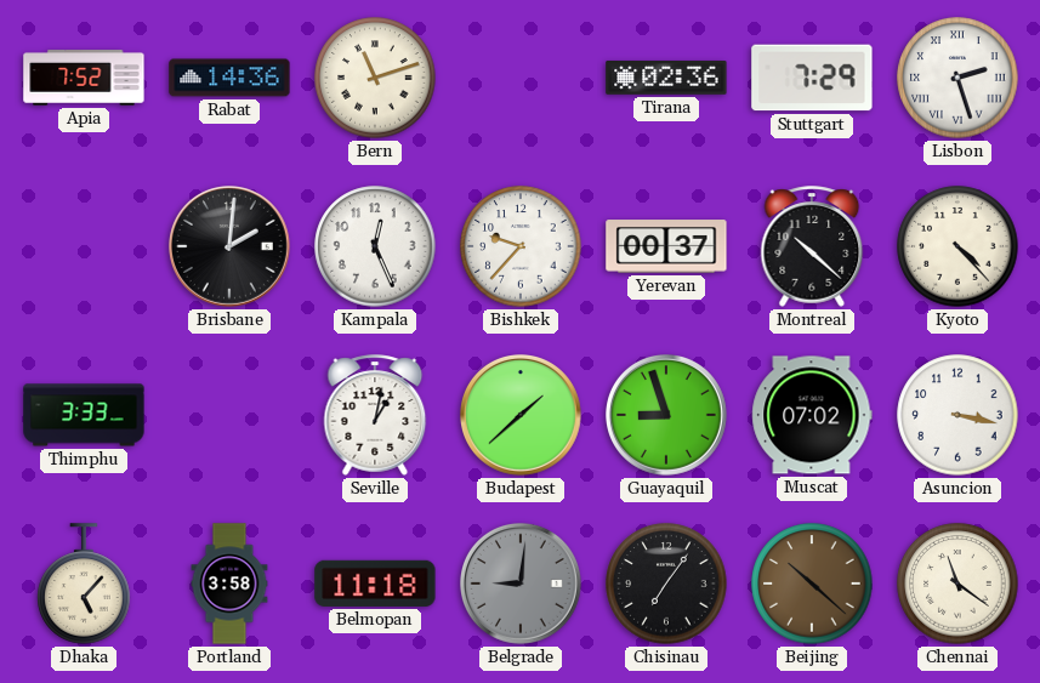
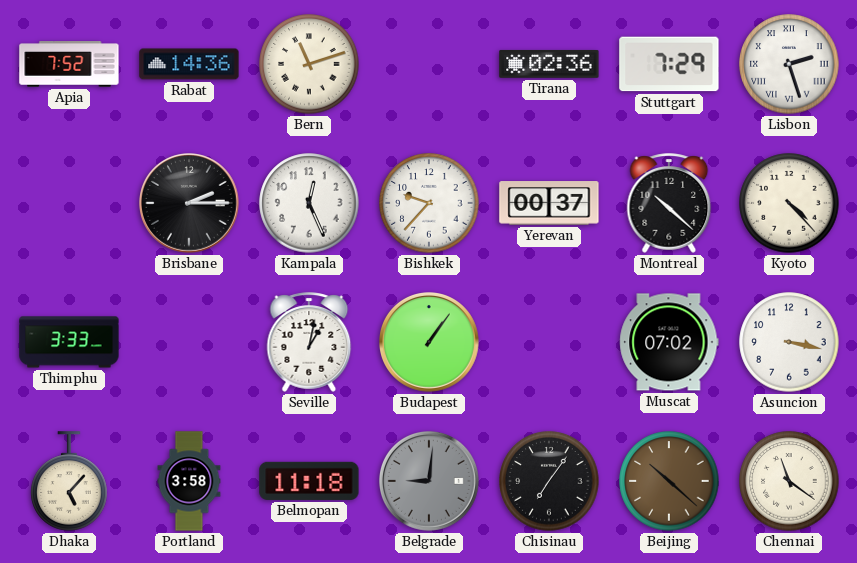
Brisbane: 2:01 -> 2:15
Budapest: 1:38 -> 1:06
Guayaquil: 8:57 -> none
